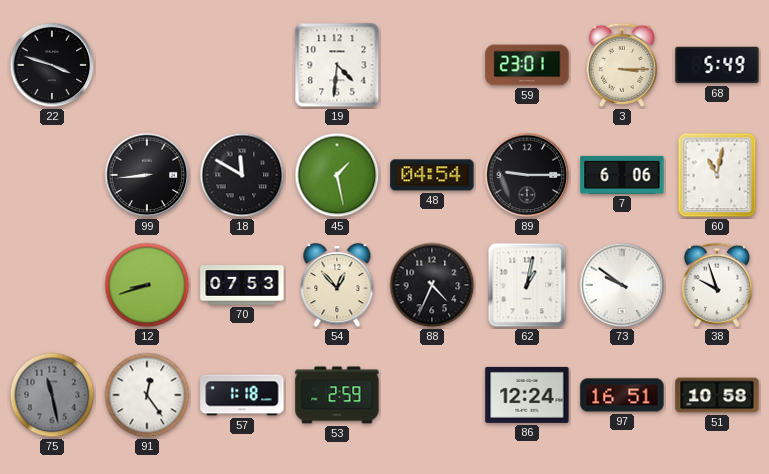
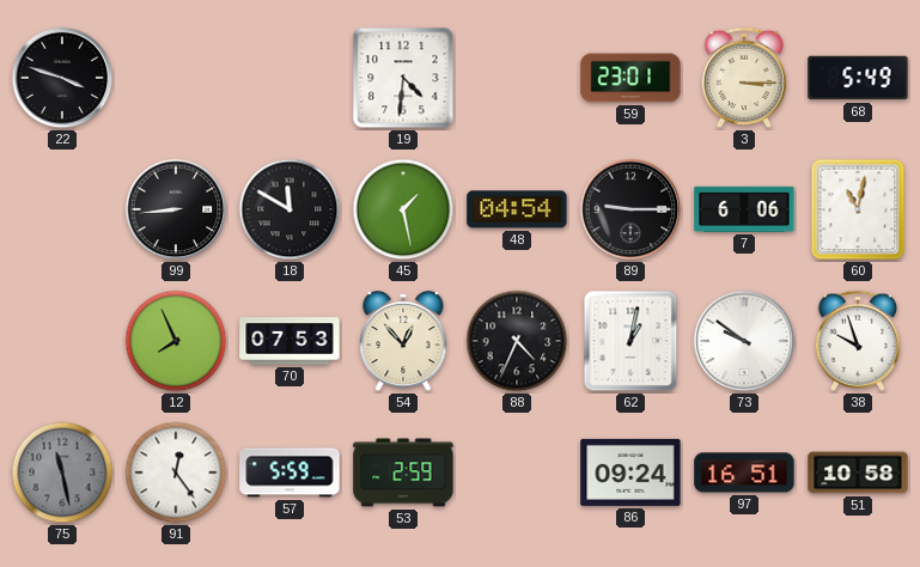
12: 8:42 -> 7:56
57: 1:18 -> 5:59
86: 12:24 -> 09:24
